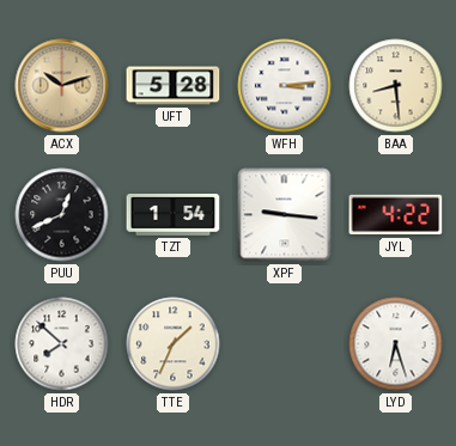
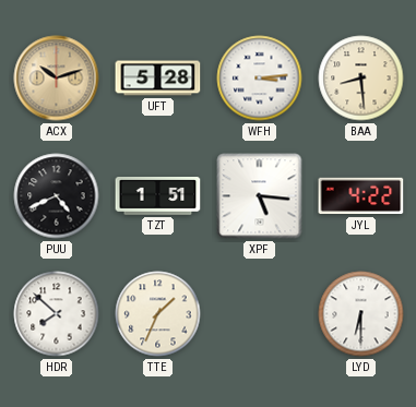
PUU: 12:41 -> 4:41
TZT: 1:54 -> 1:51
XPF: 9:16 -> 5:16
LYD: 6:27 -> 6:30
